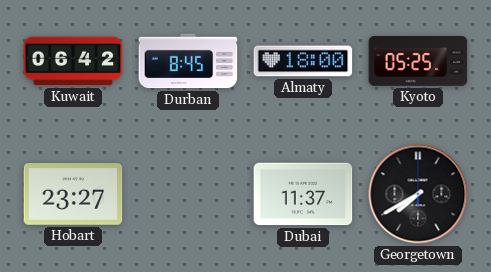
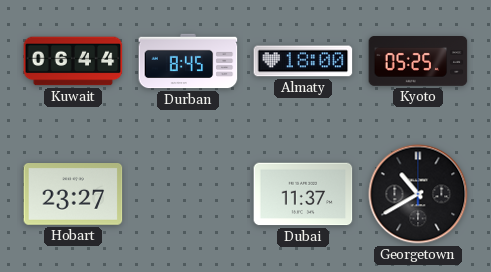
Kuwait: 06:42 -> 06:44
Georgetown: 7:40 -> 10:40
